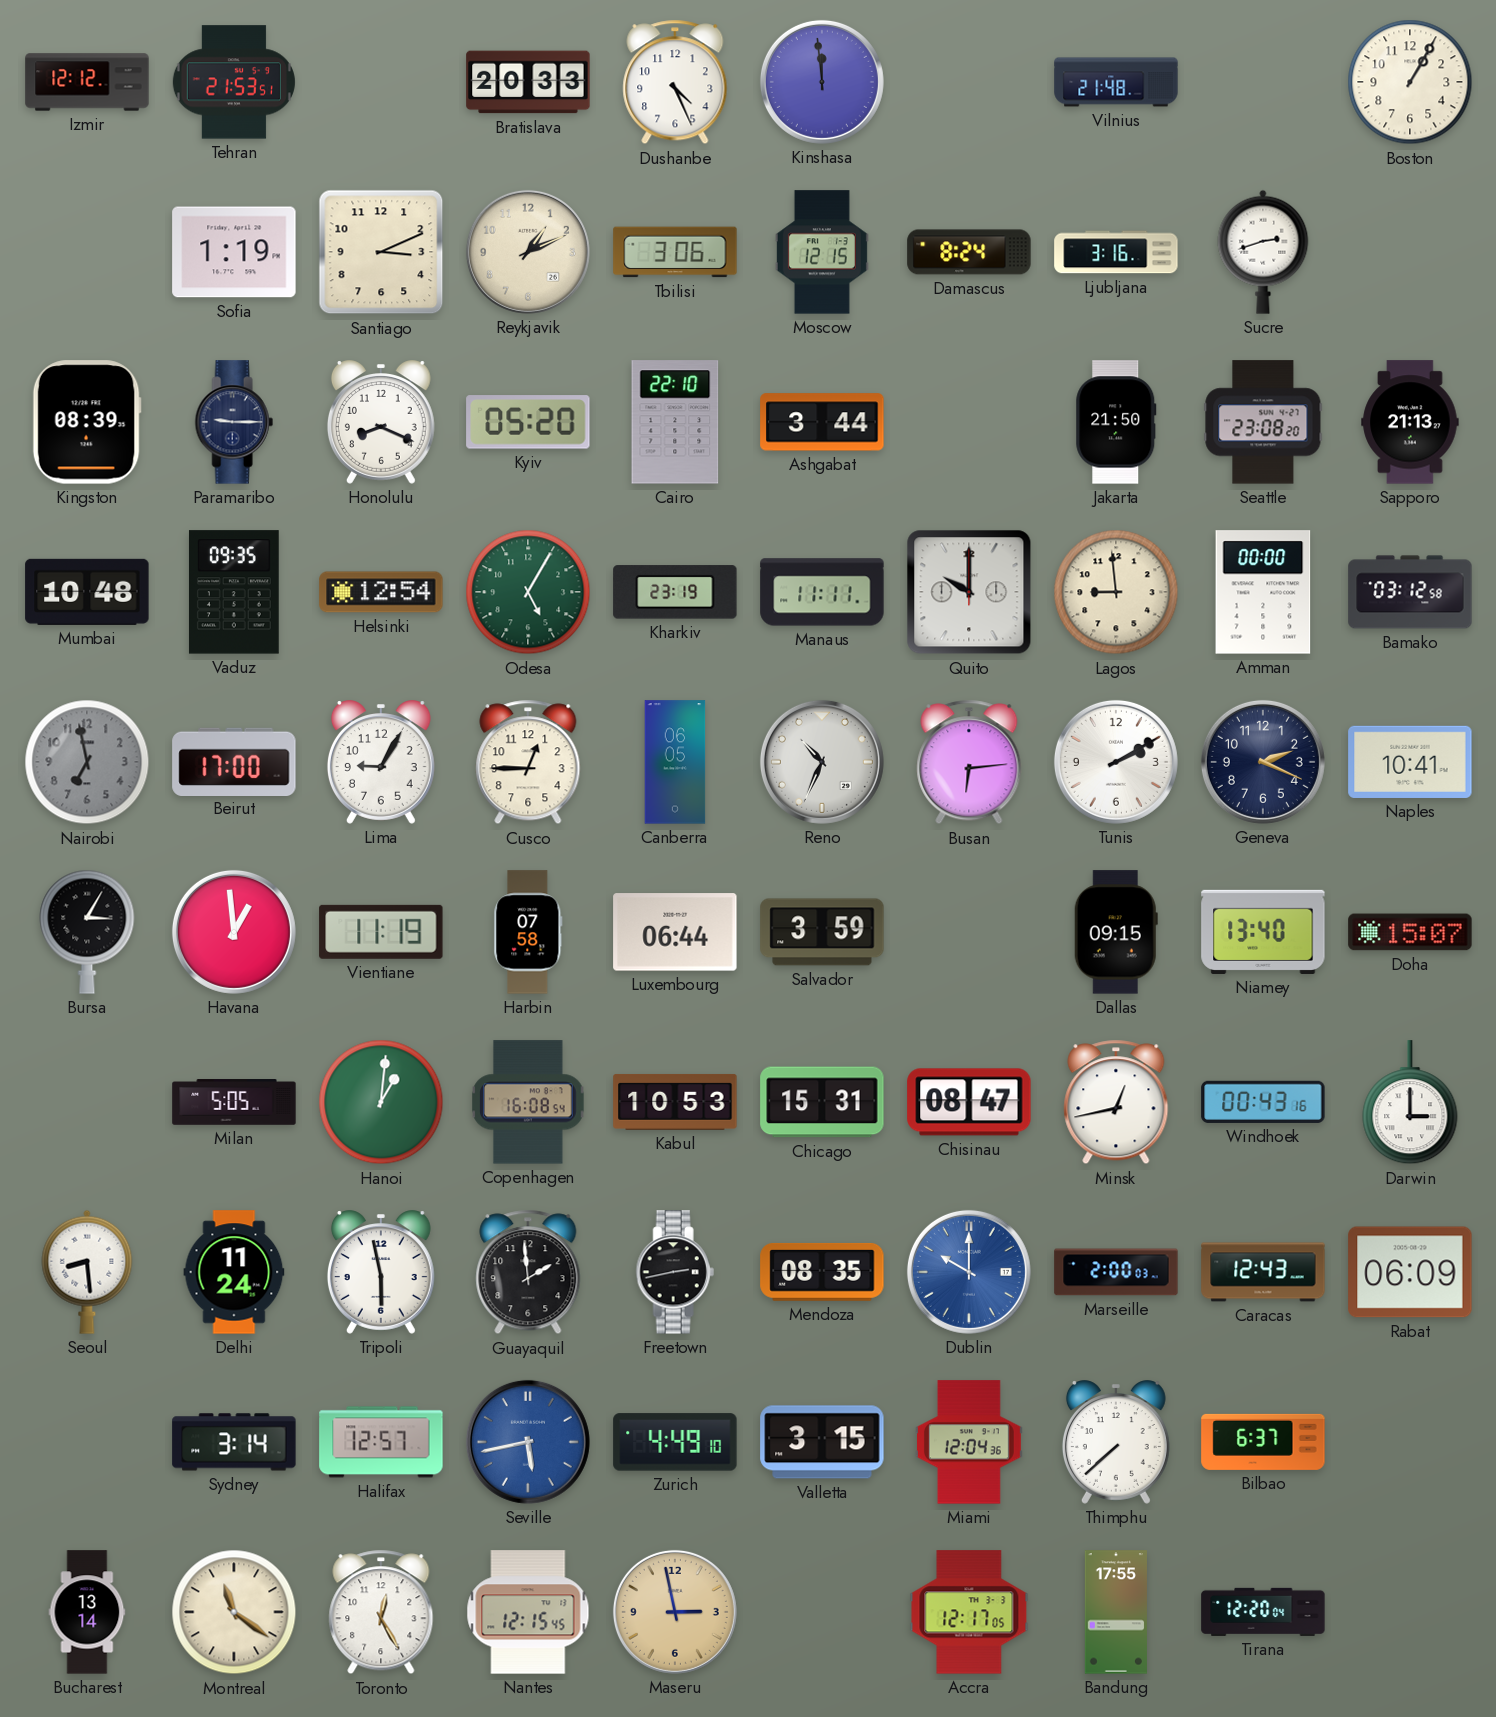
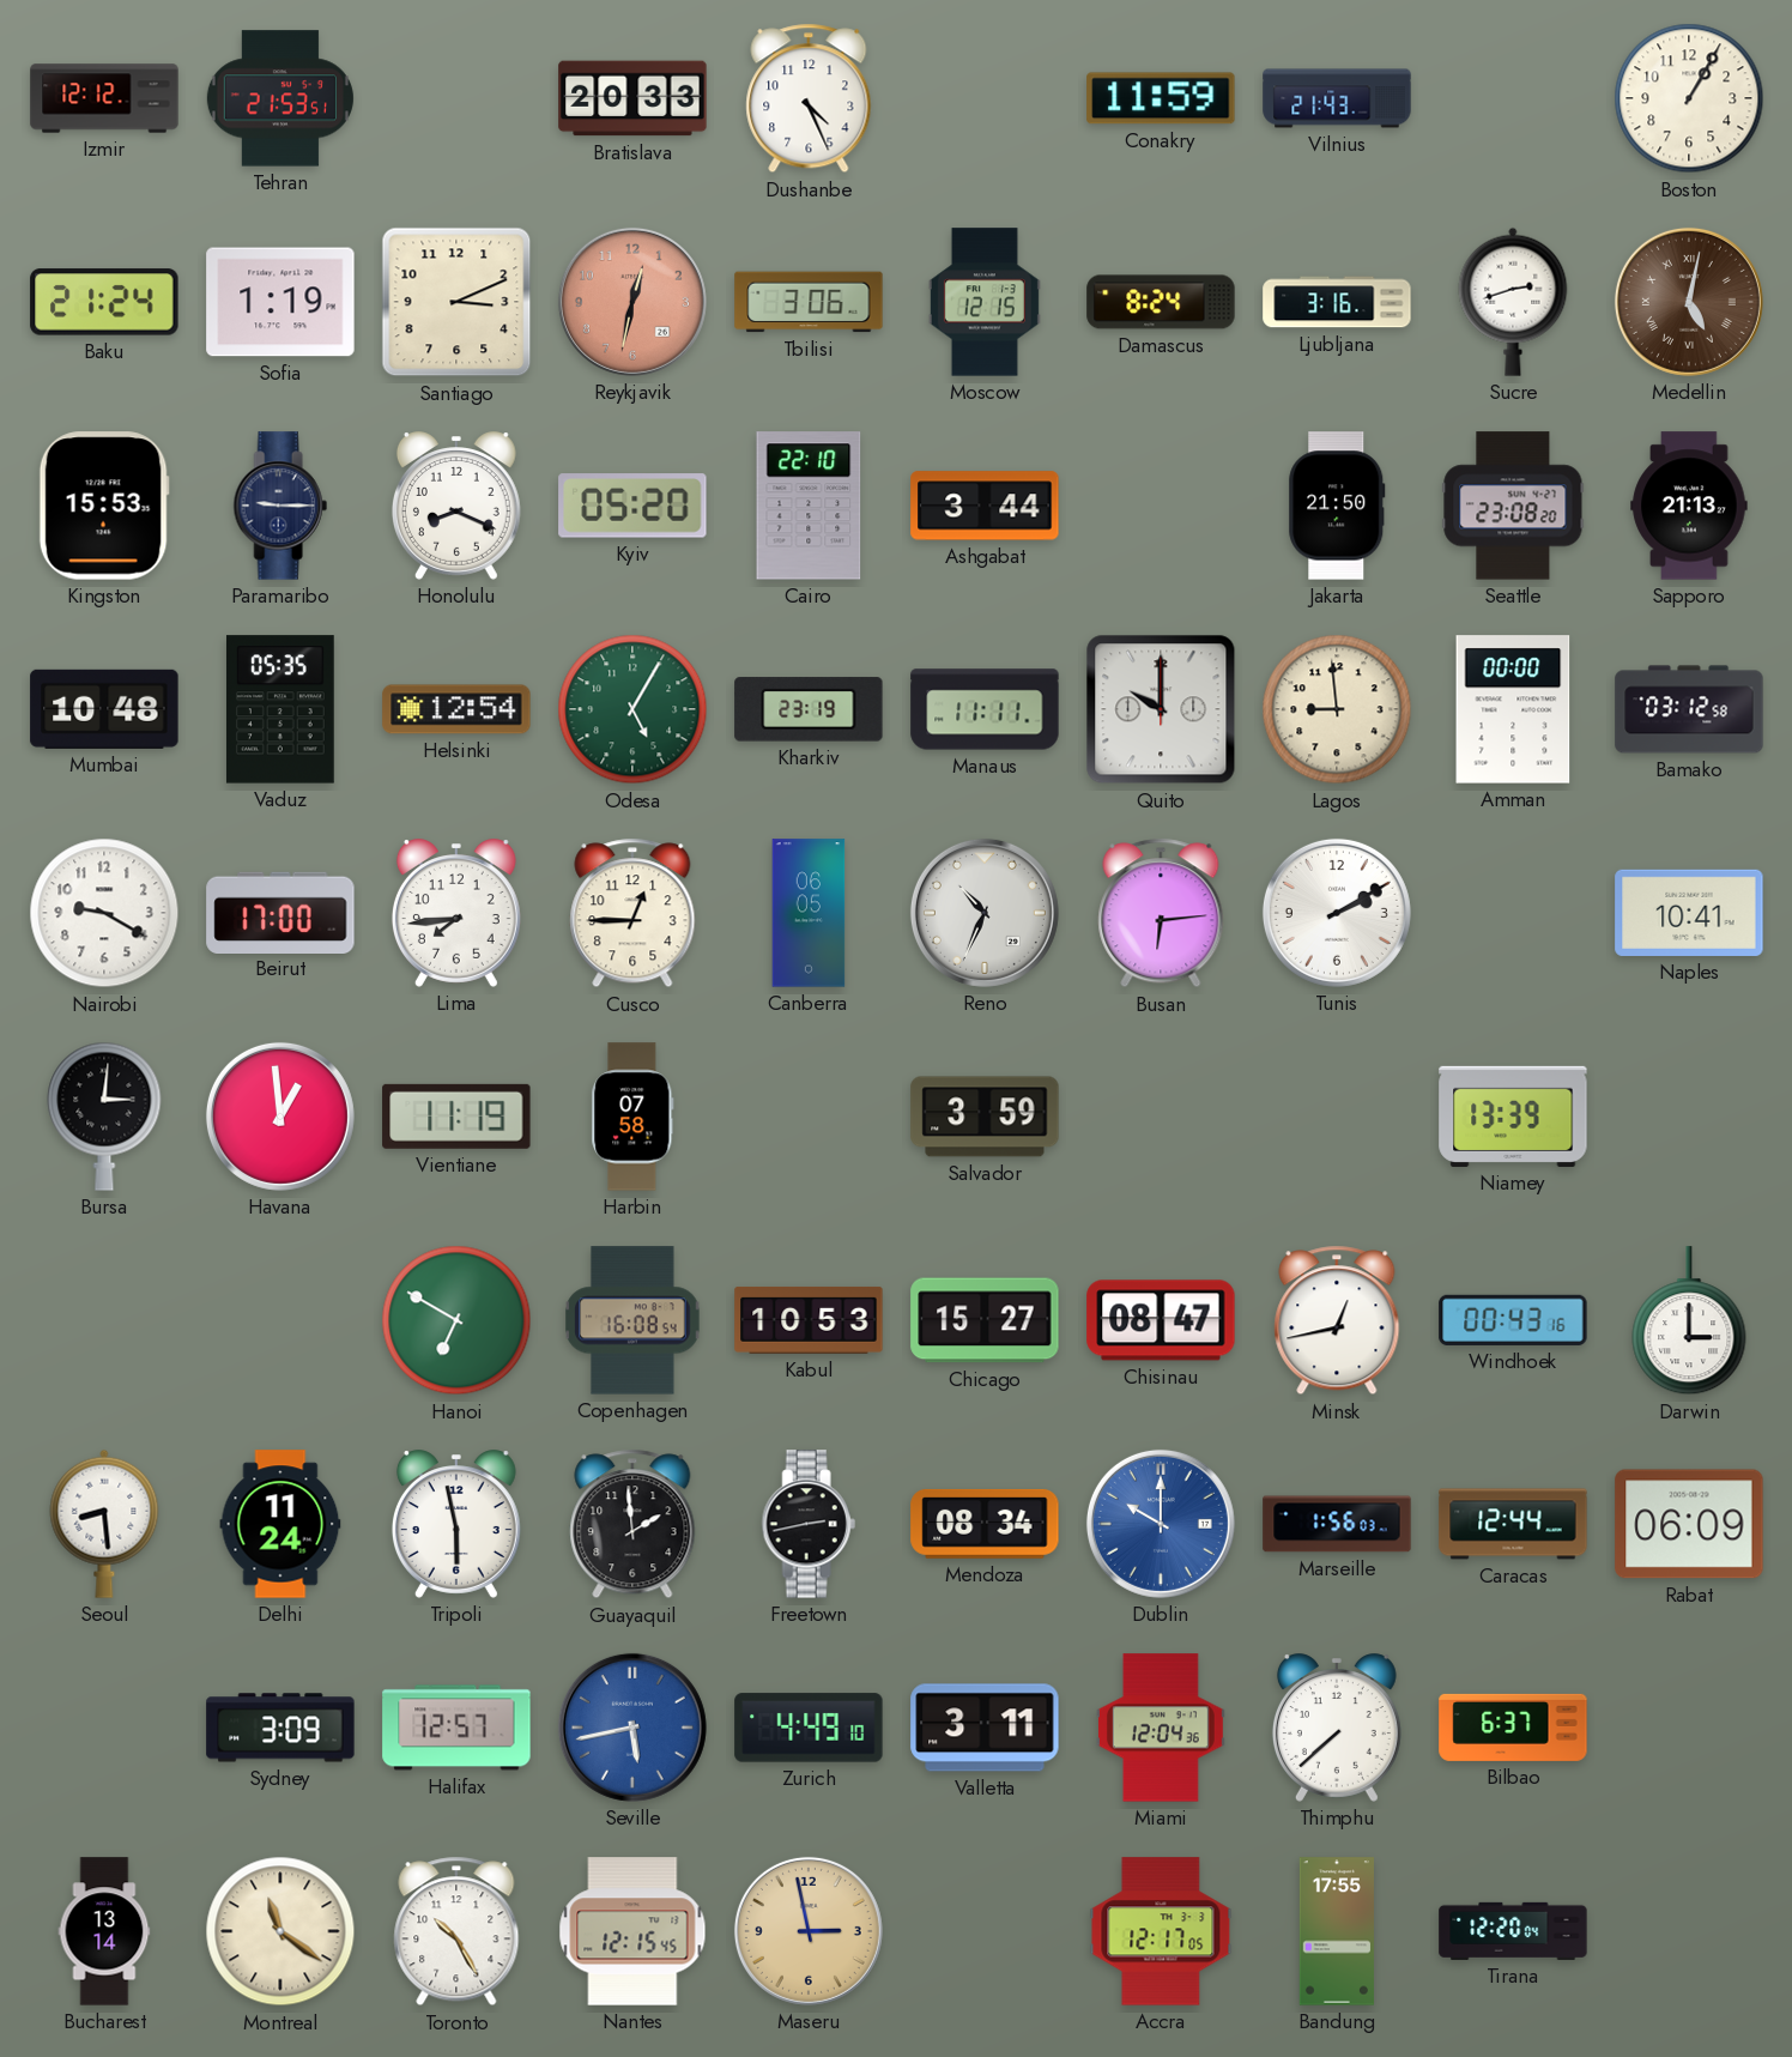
Kinshasa: 11:59 -> none
Conakry: none -> 11:59
Vilnius: 21:48 -> 21:43
Baku: none -> 21:24
Reykjavik: 1:11 -> 12:32
Reykjavik dial: cream -> salmon
Medellin: none -> 5:02
Kingston: 08:39 -> 15:53
Vaduz: 09:35 -> 05:35
Nairobi: 6:58 -> 9:20
Nairobi dial: grey -> white
Lima: 9:05 -> 7:44
Geneva: 2:19 -> none
Bursa: 3:05 -> 3:01
Luxembourg: 06:44 -> none
Dallas: 09:15 -> none
Niamey: 13:40 -> 13:39
Doha: 15:07 -> none
Milan: 5:05 -> none
Hanoi: 1:01 -> 6:50
Chicago: 15:31 -> 15:27
Mendoza: 08:35 -> 08:34
Marseille: 2:00 -> 1:56
Caracas: 12:43 -> 12:44
Sydney: 3:14 -> 3:09
Valletta: 3:15 -> 3:11
Toronto: 12:25 -> 10:25
